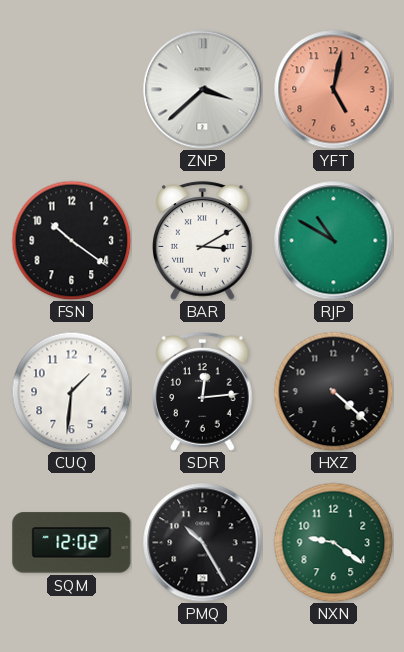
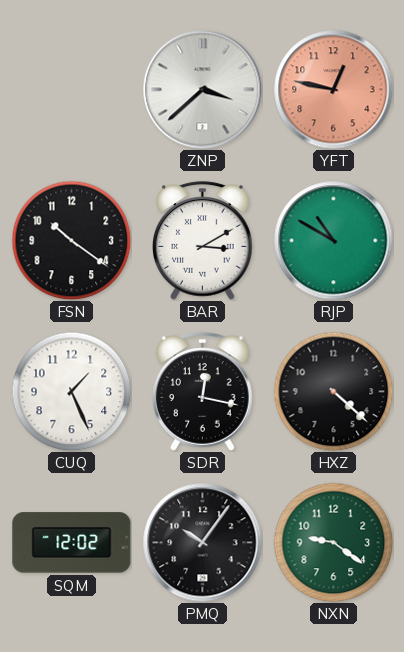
YFT: 5:02 -> 12:47
CUQ: 1:31 -> 1:26
SDR: 12:14 -> 12:17
PMQ: 10:25 -> 10:06
